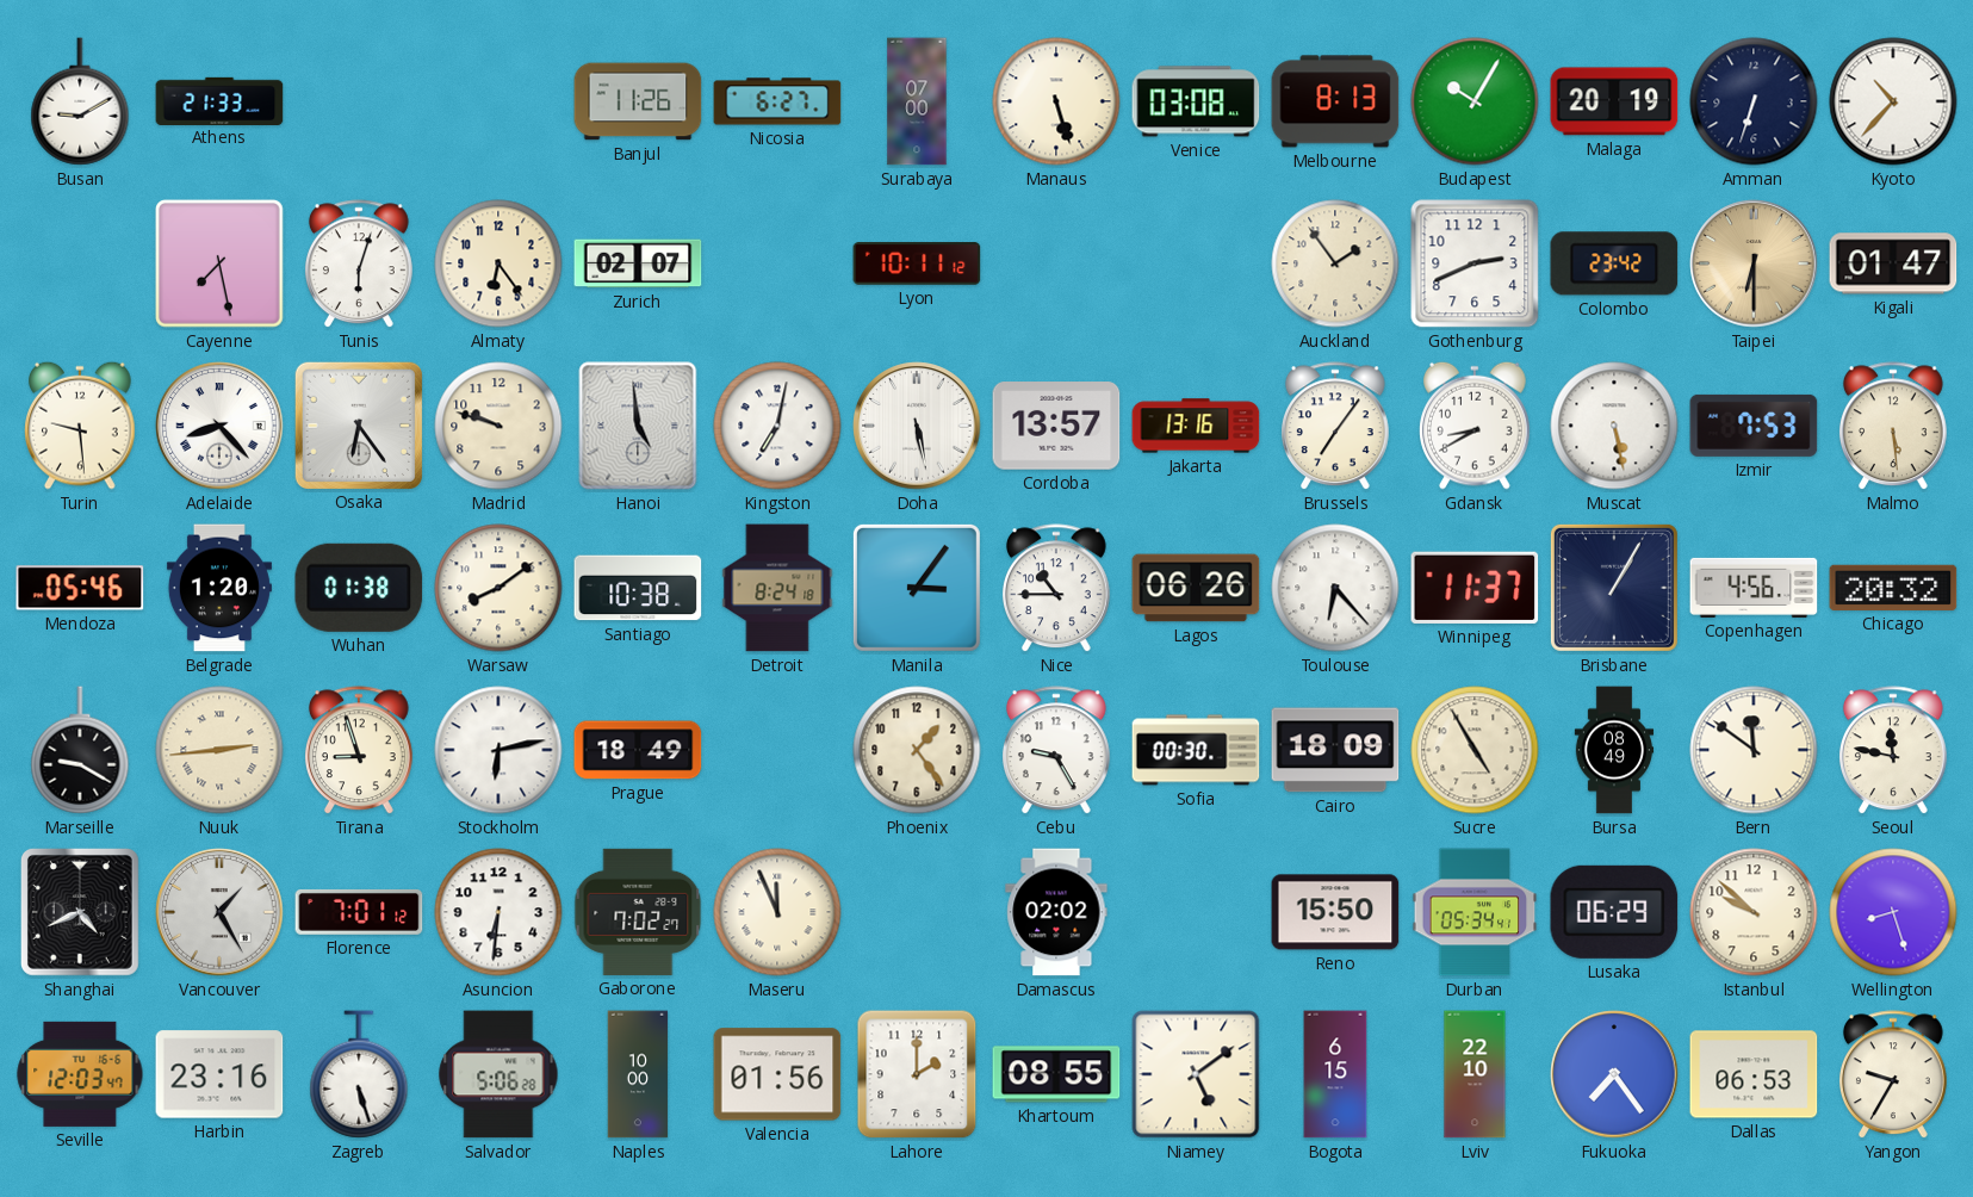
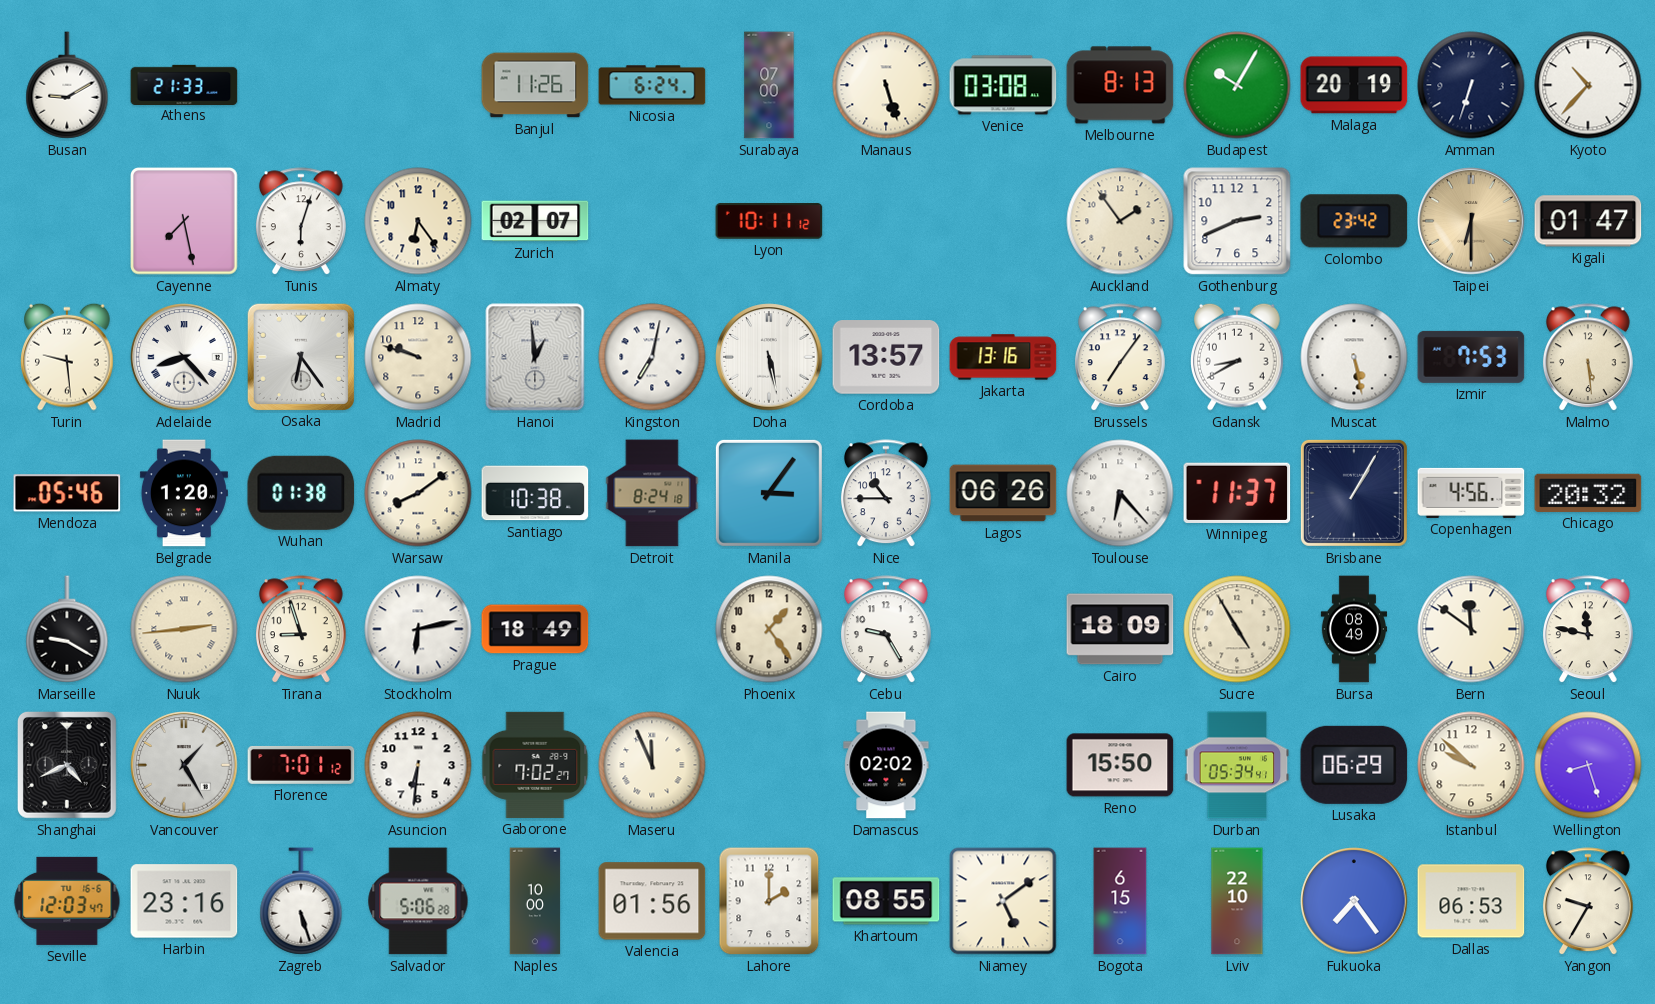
Nicosia: 6:27 -> 6:24
Hanoi: 4:59 -> 12:59
Sofia: 00:30 -> none
